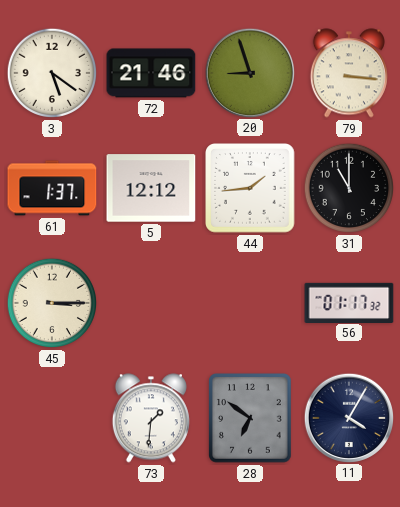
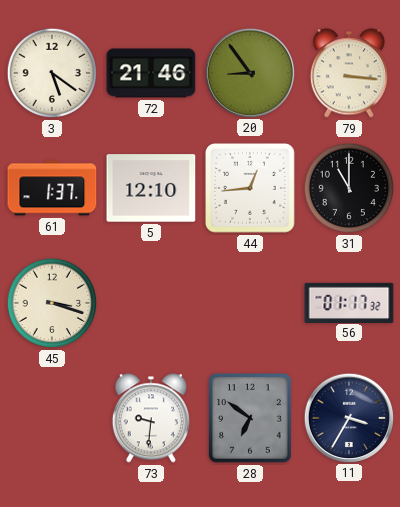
20: 8:57 -> 8:54
5: 12:12 -> 12:10
44: 1:44 -> 12:44
45: 3:15 -> 3:18
73: 1:31 -> 9:31
11: 4:05 -> 3:35
